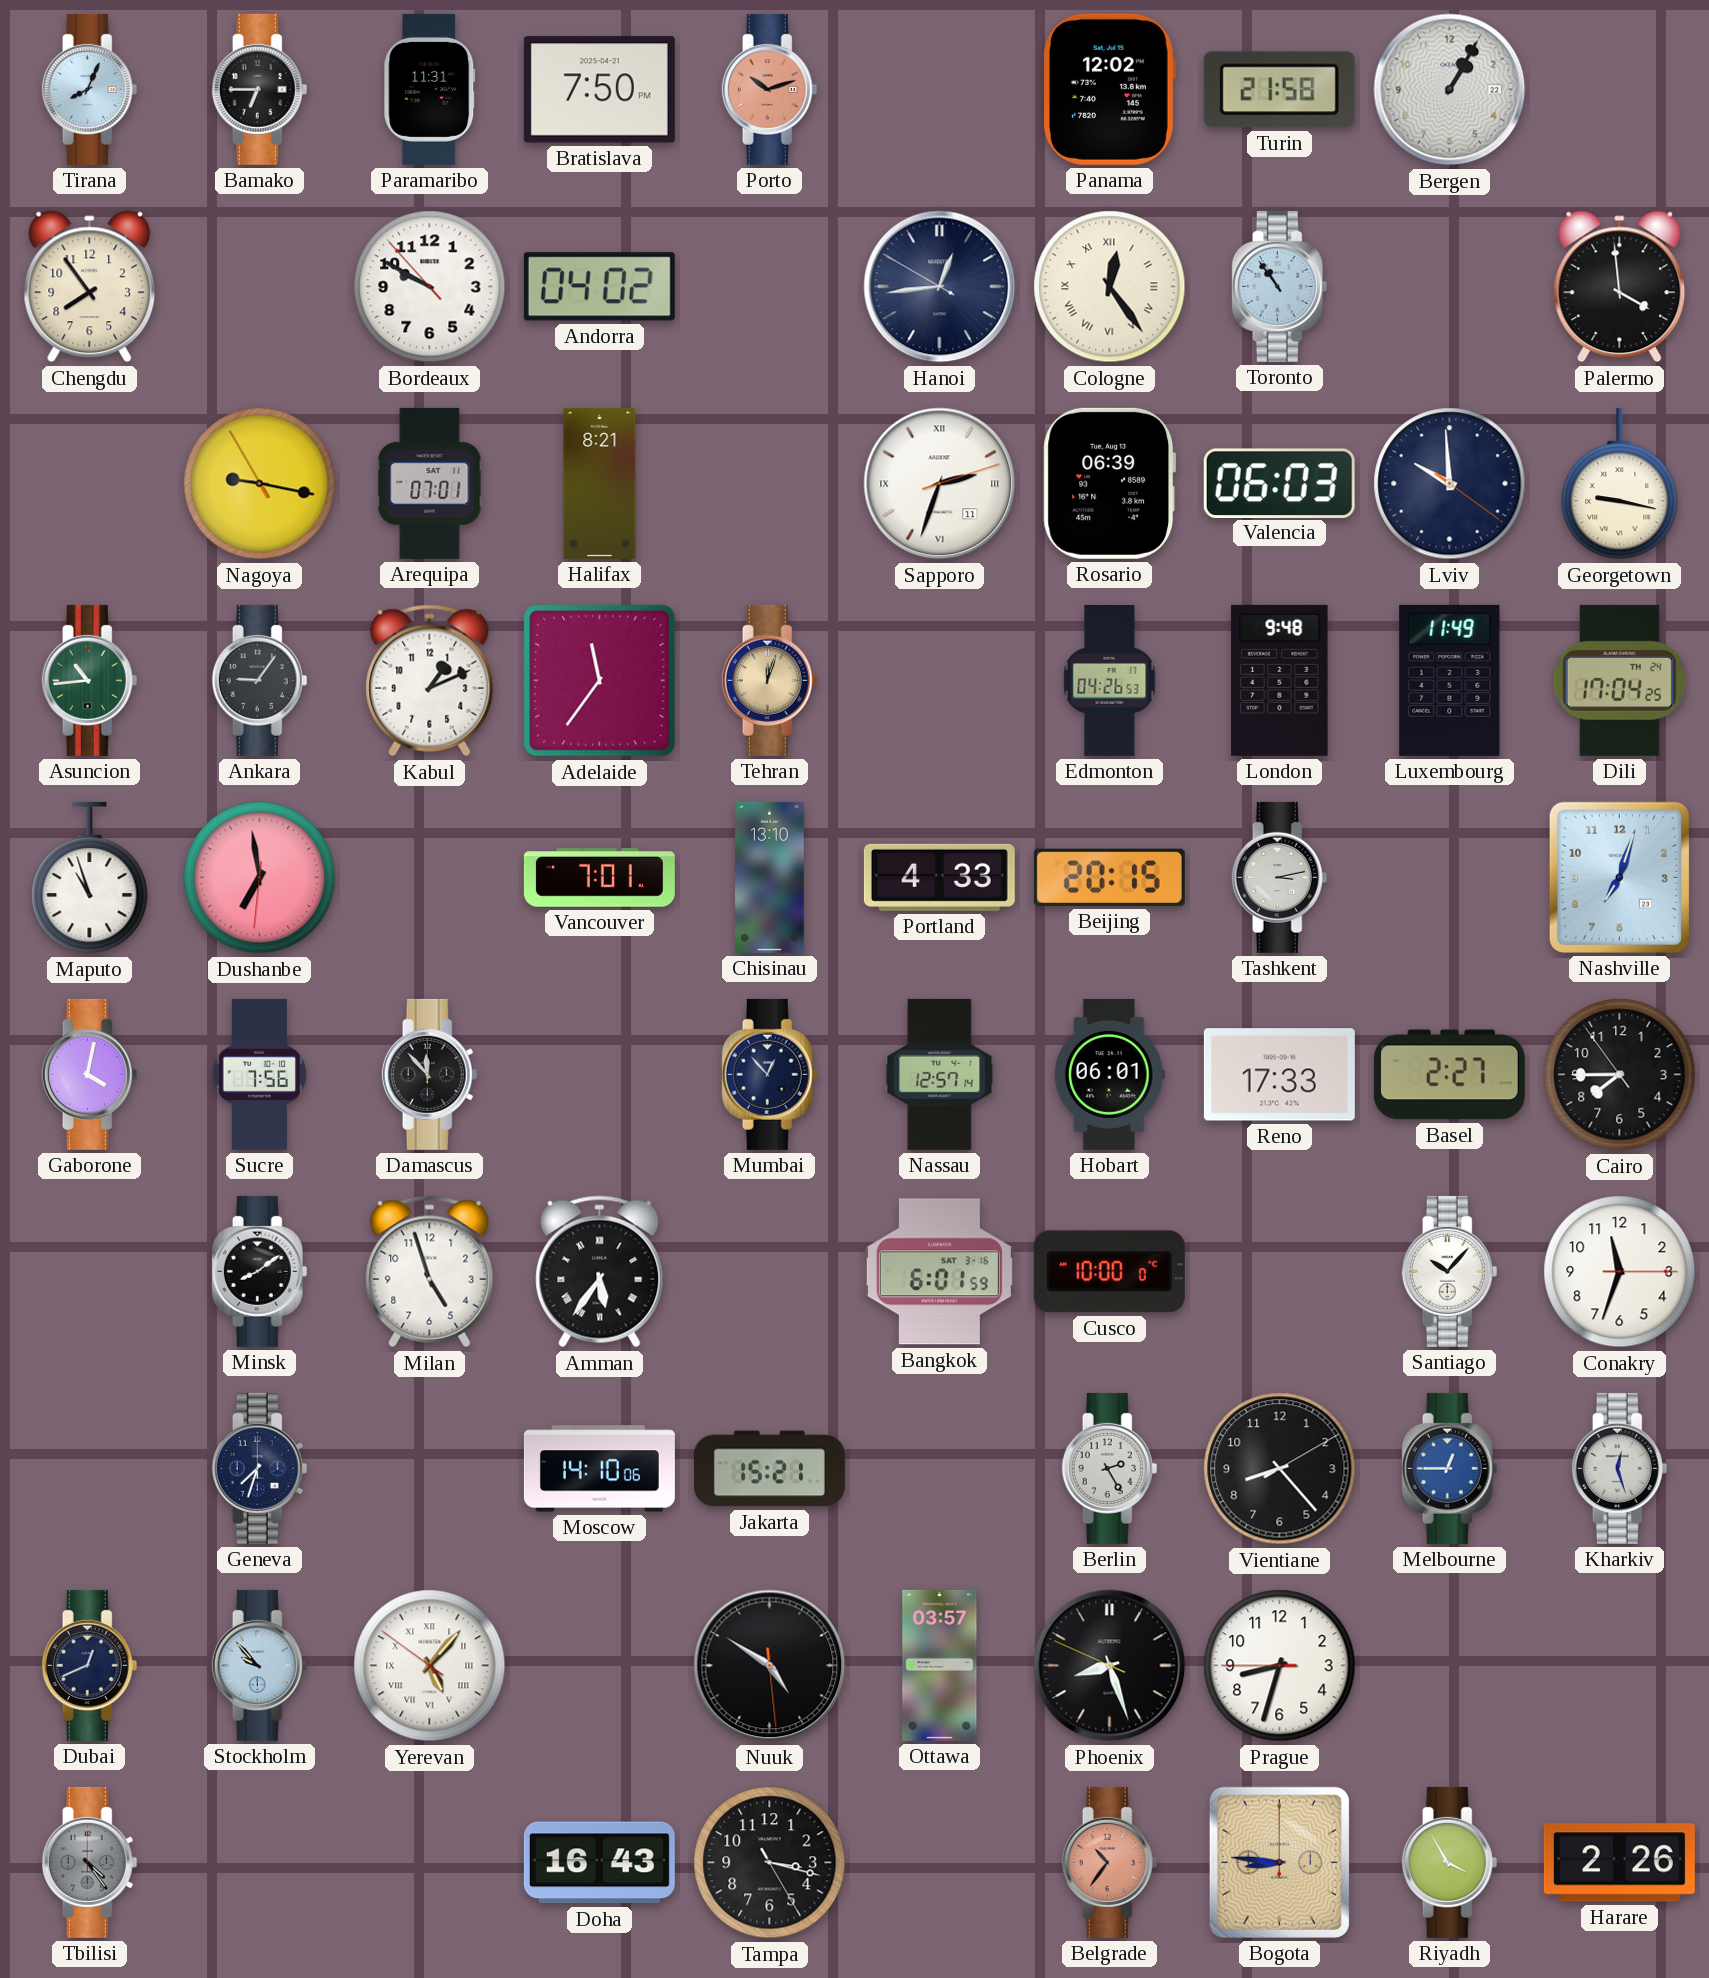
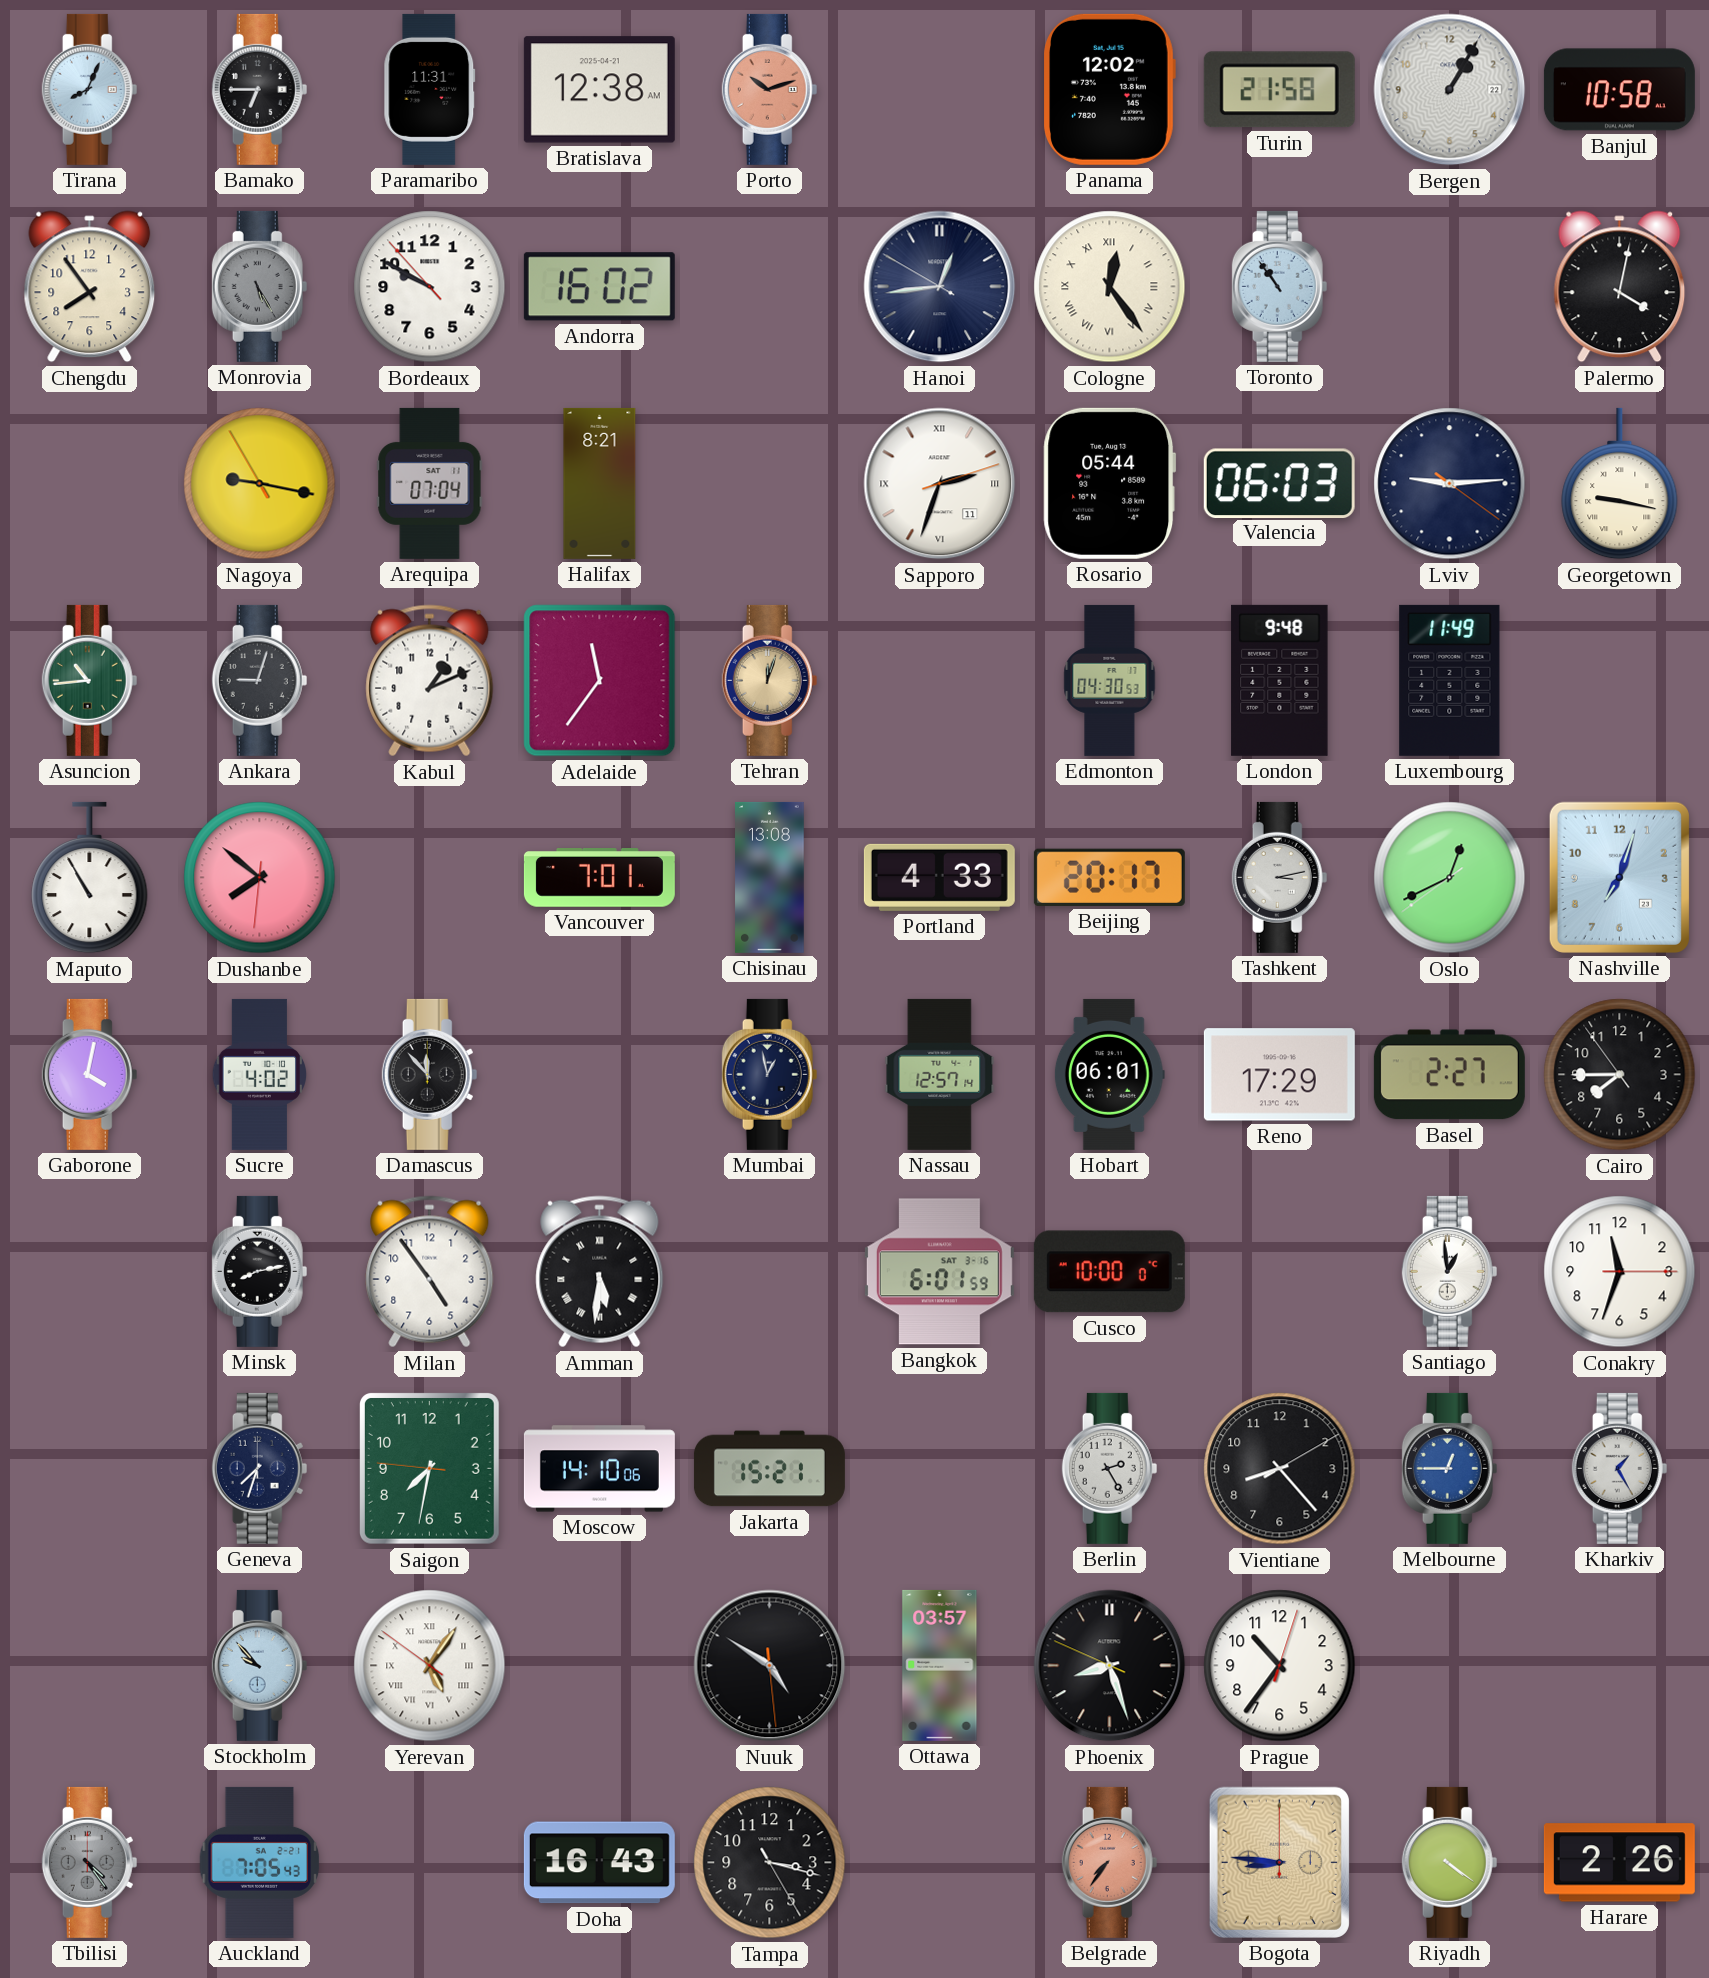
Bratislava: 7:50 -> 12:38
Banjul: none -> 10:58
Monrovia: none -> 5:25
Andorra: 04:02 -> 16:02
Palermo: 3:59 -> 4:02
Arequipa: 07:01 -> 07:04
Rosario: 06:39 -> 05:44
Lviv: 9:59 -> 9:14
Ankara: 9:06 -> 9:03
Edmonton: 04:26 -> 04:30
Dili: 17:04 -> none
Maputo: 10:57 -> 10:55
Dushanbe: 6:58 -> 7:51
Chisinau: 13:10 -> 13:08
Beijing: 20:15 -> 20:17
Oslo: none -> 12:40
Sucre: 7:56 -> 4:02
Mumbai: 12:53 -> 12:58
Reno: 17:33 -> 17:29
Minsk: 8:09 -> 8:13
Milan: 4:57 -> 4:54
Amman: 5:36 -> 5:31
Santiago: 10:07 -> 12:59
Saigon: none -> 7:31
Kharkiv: 12:27 -> 1:25
Dubai: 12:41 -> none
Yerevan: 5:06 -> 5:05
Prague: 8:32 -> 10:36
Auckland: none -> 7:05
Belgrade: 10:36 -> 7:36
Riyadh: 3:55 -> 4:21
